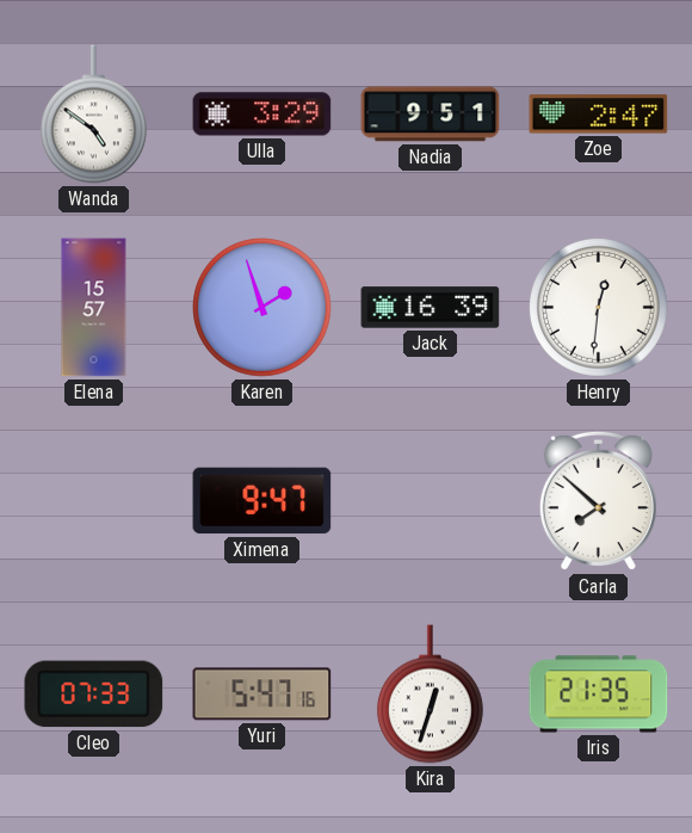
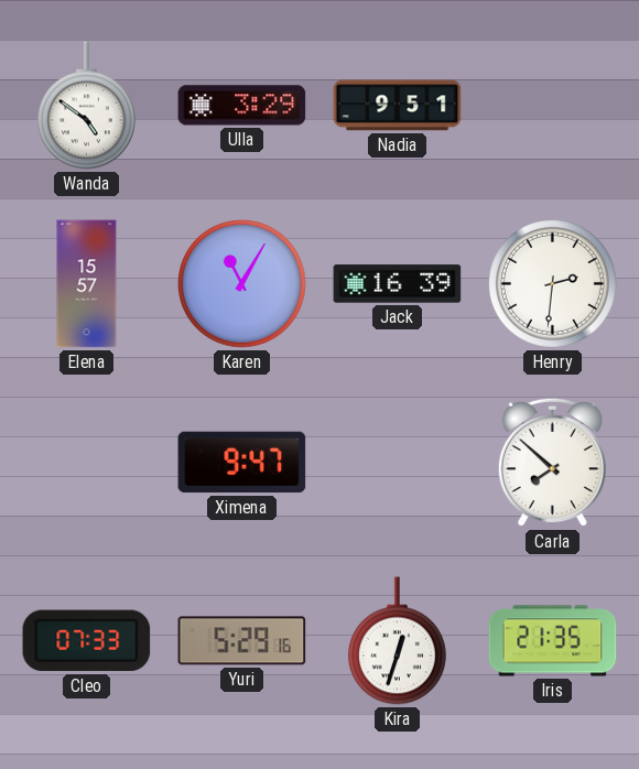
Zoe: 2:47 -> none
Karen: 1:57 -> 11:05
Henry: 12:31 -> 2:31
Yuri: 5:47 -> 5:29
